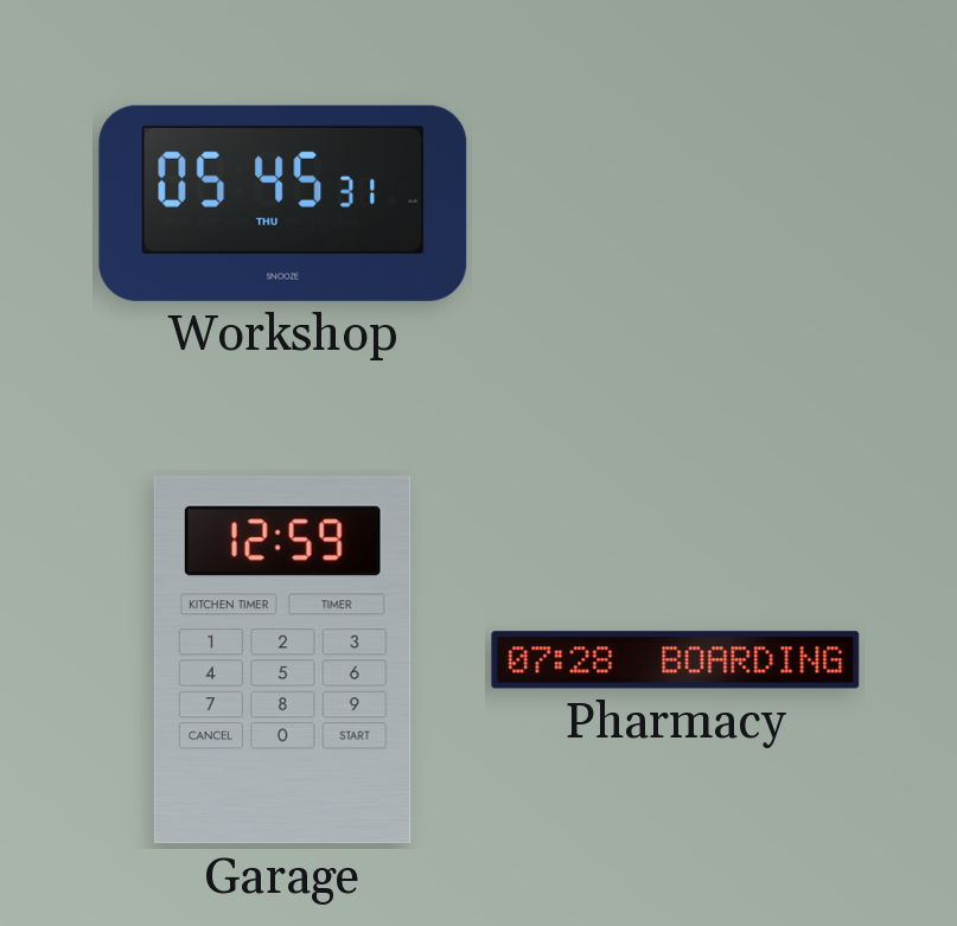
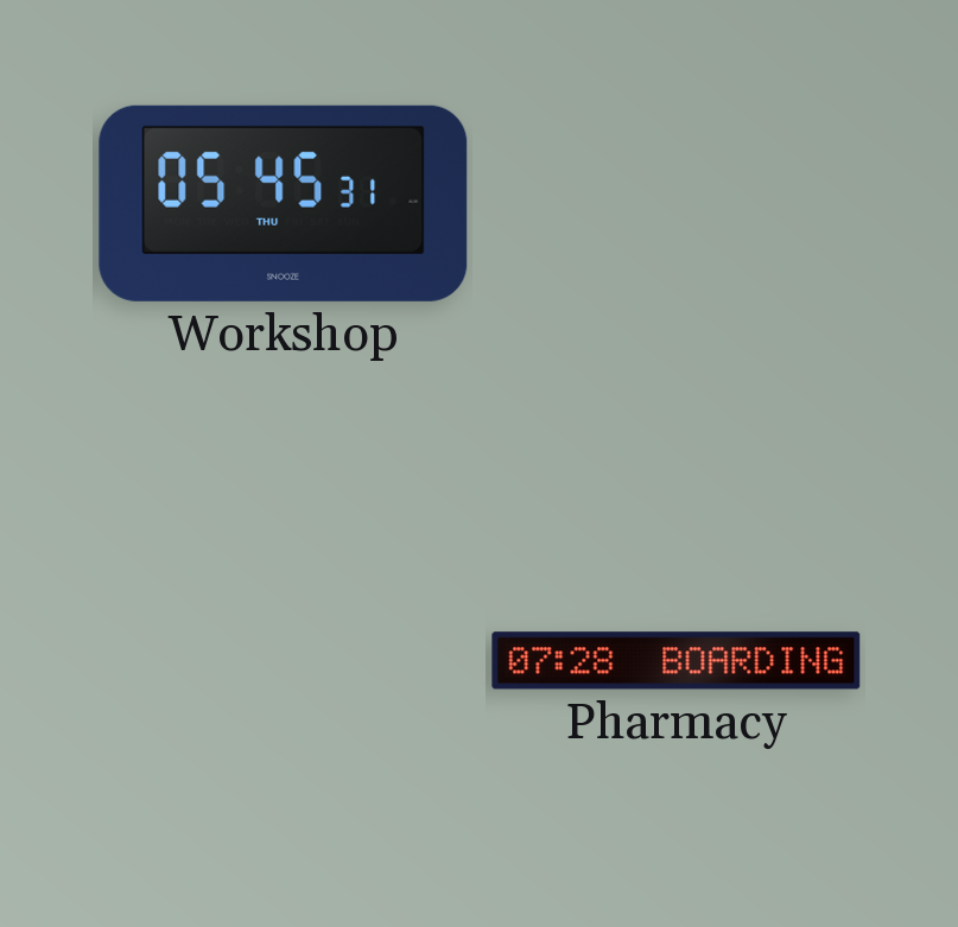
Garage: 12:59 -> none
